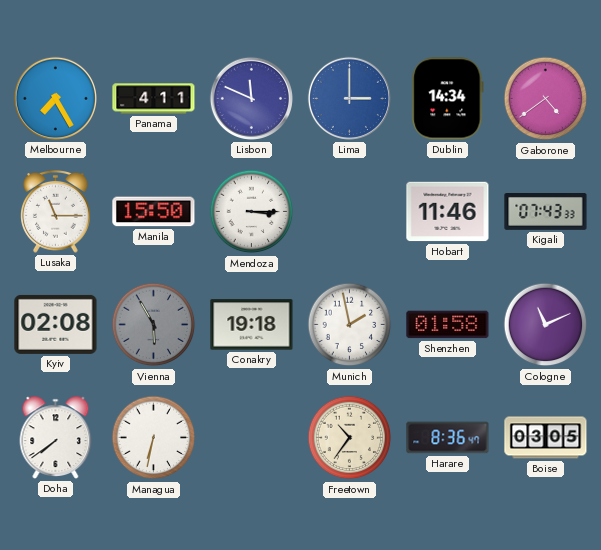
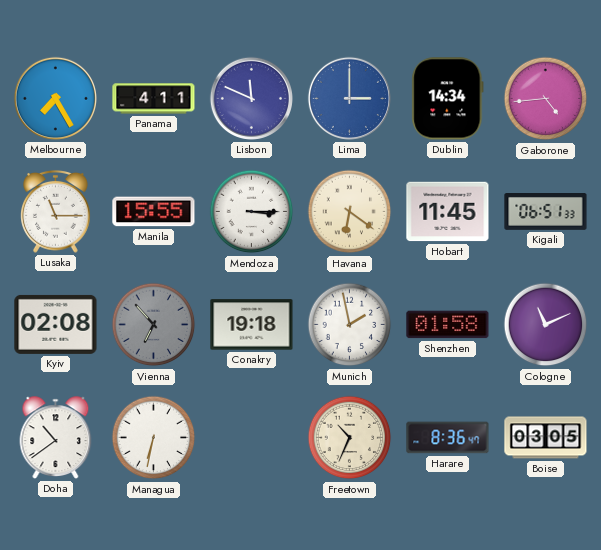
Gaborone: 4:39 -> 4:44
Manila: 15:50 -> 15:55
Havana: none -> 6:21
Hobart: 11:46 -> 11:45
Kigali: 07:43 -> 06:51
Vienna: 5:55 -> 6:53
Doha: 7:39 -> 10:39
Freetown: 10:36 -> 10:34
